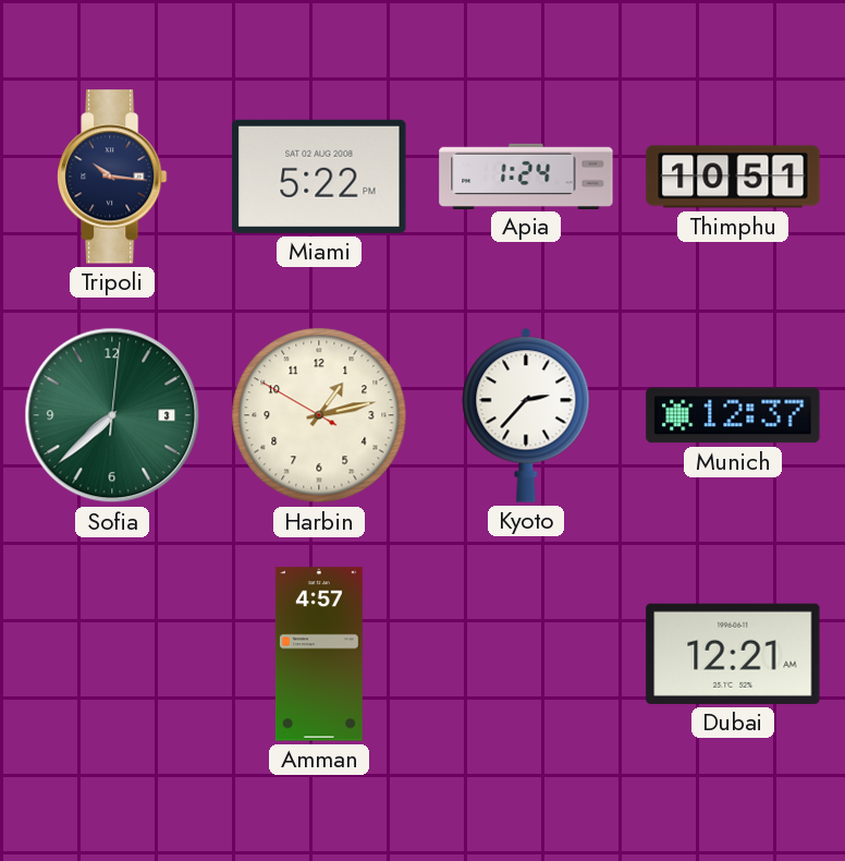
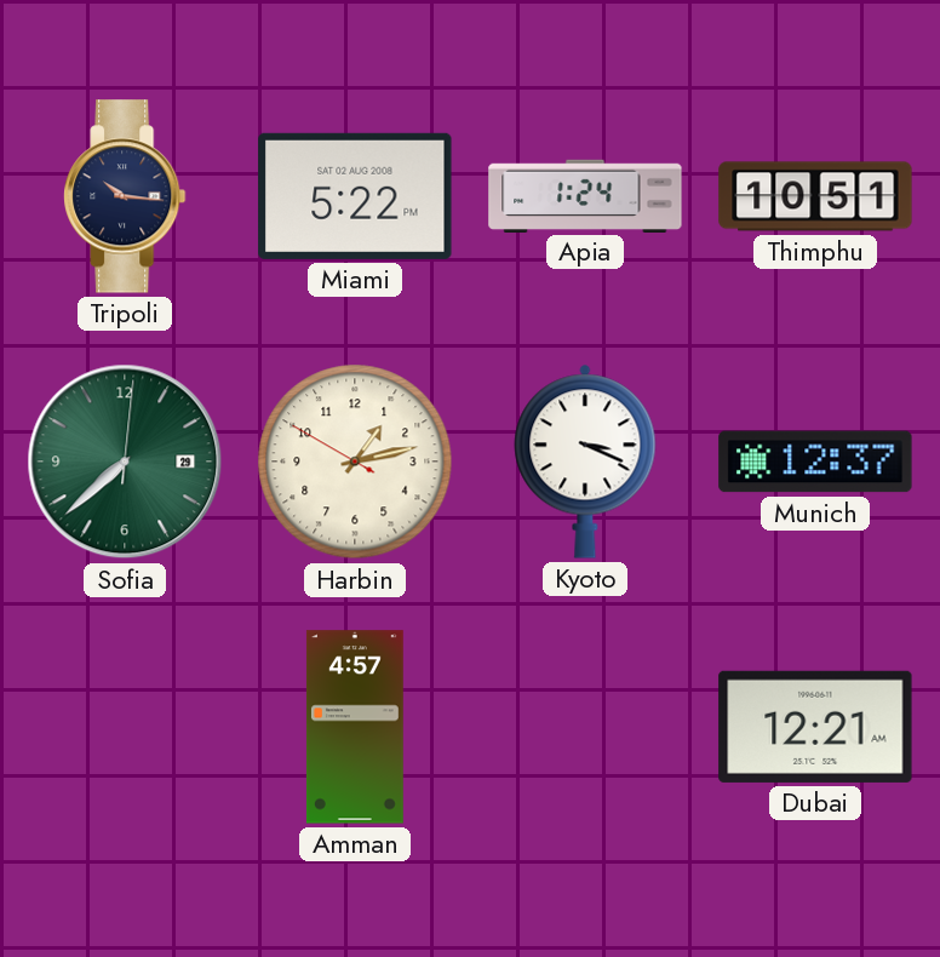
Sofia date: 3 -> 29
Kyoto: 2:37 -> 3:19
